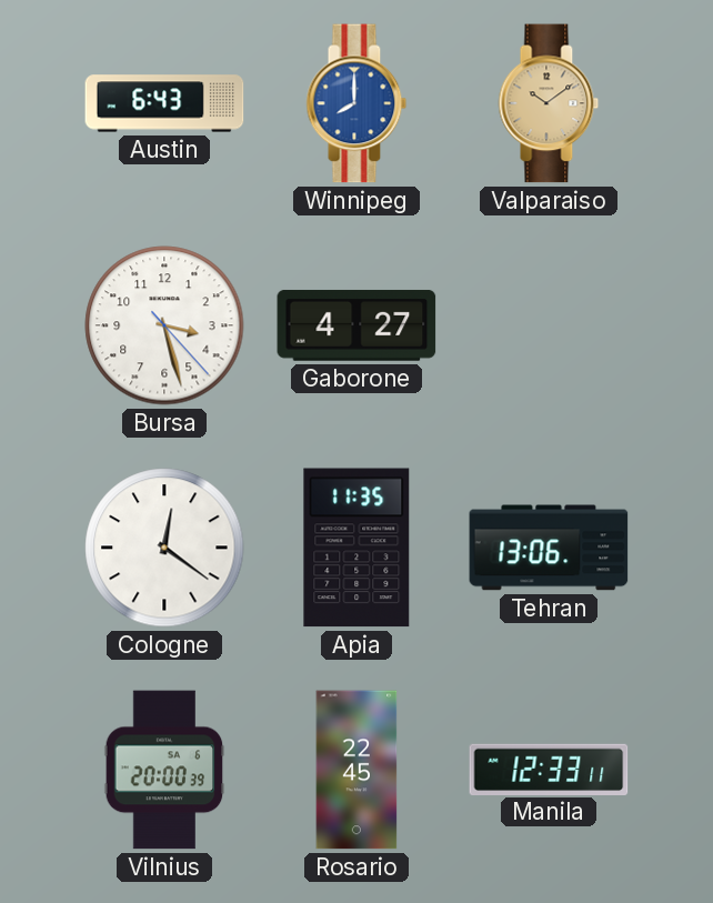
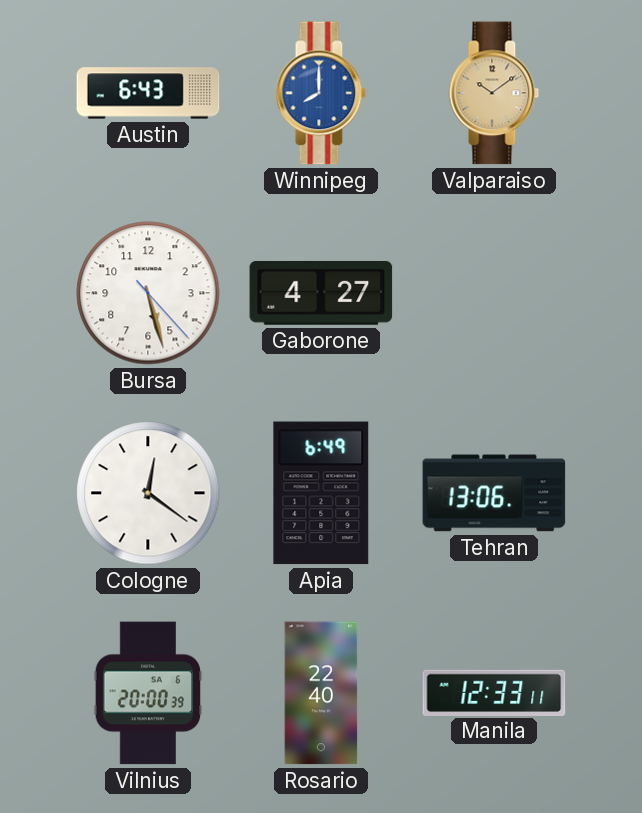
Bursa: 3:27 -> 5:27
Apia: 11:35 -> 6:49
Rosario: 22:45 -> 22:40
